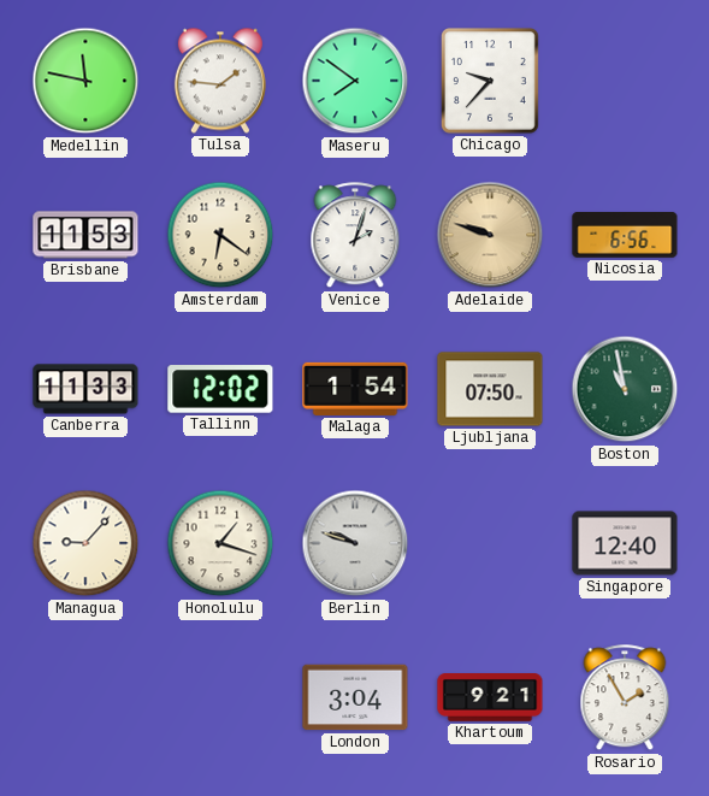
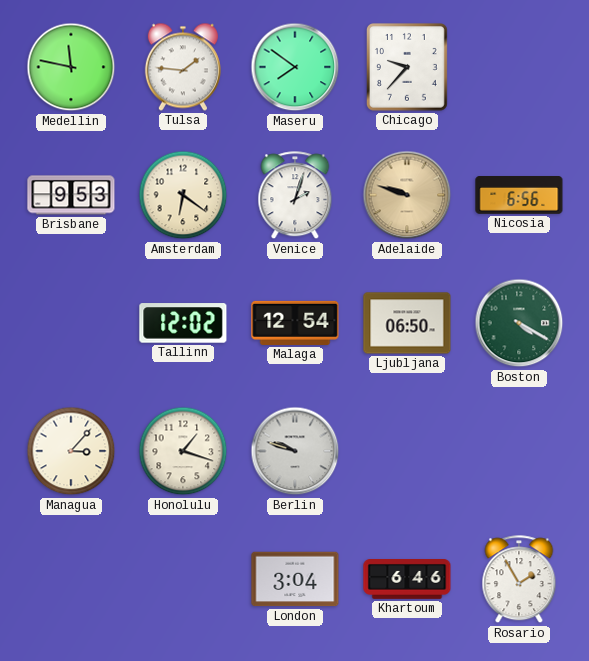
Brisbane: 11:53 -> 9:53
Canberra: 11:33 -> none
Malaga: 1:54 -> 12:54
Ljubljana: 07:50 -> 06:50
Boston: 10:58 -> 4:20
Managua: 9:07 -> 3:07
Singapore: 12:40 -> none
Khartoum: 9:21 -> 6:46
